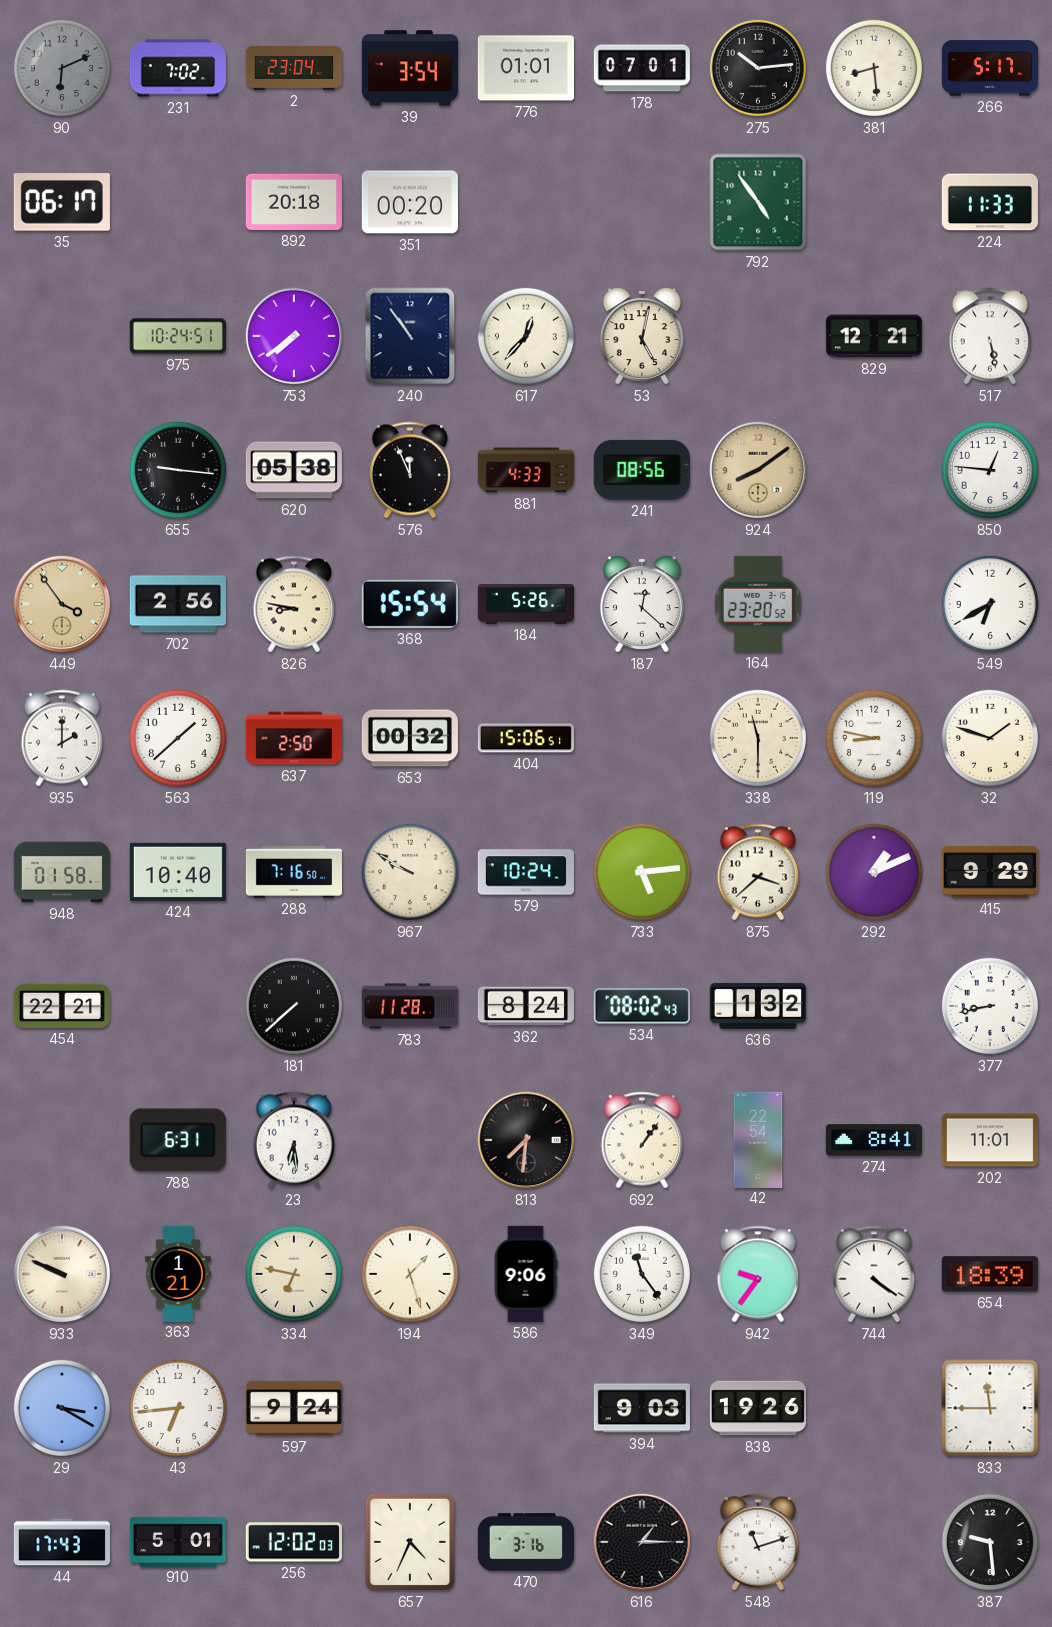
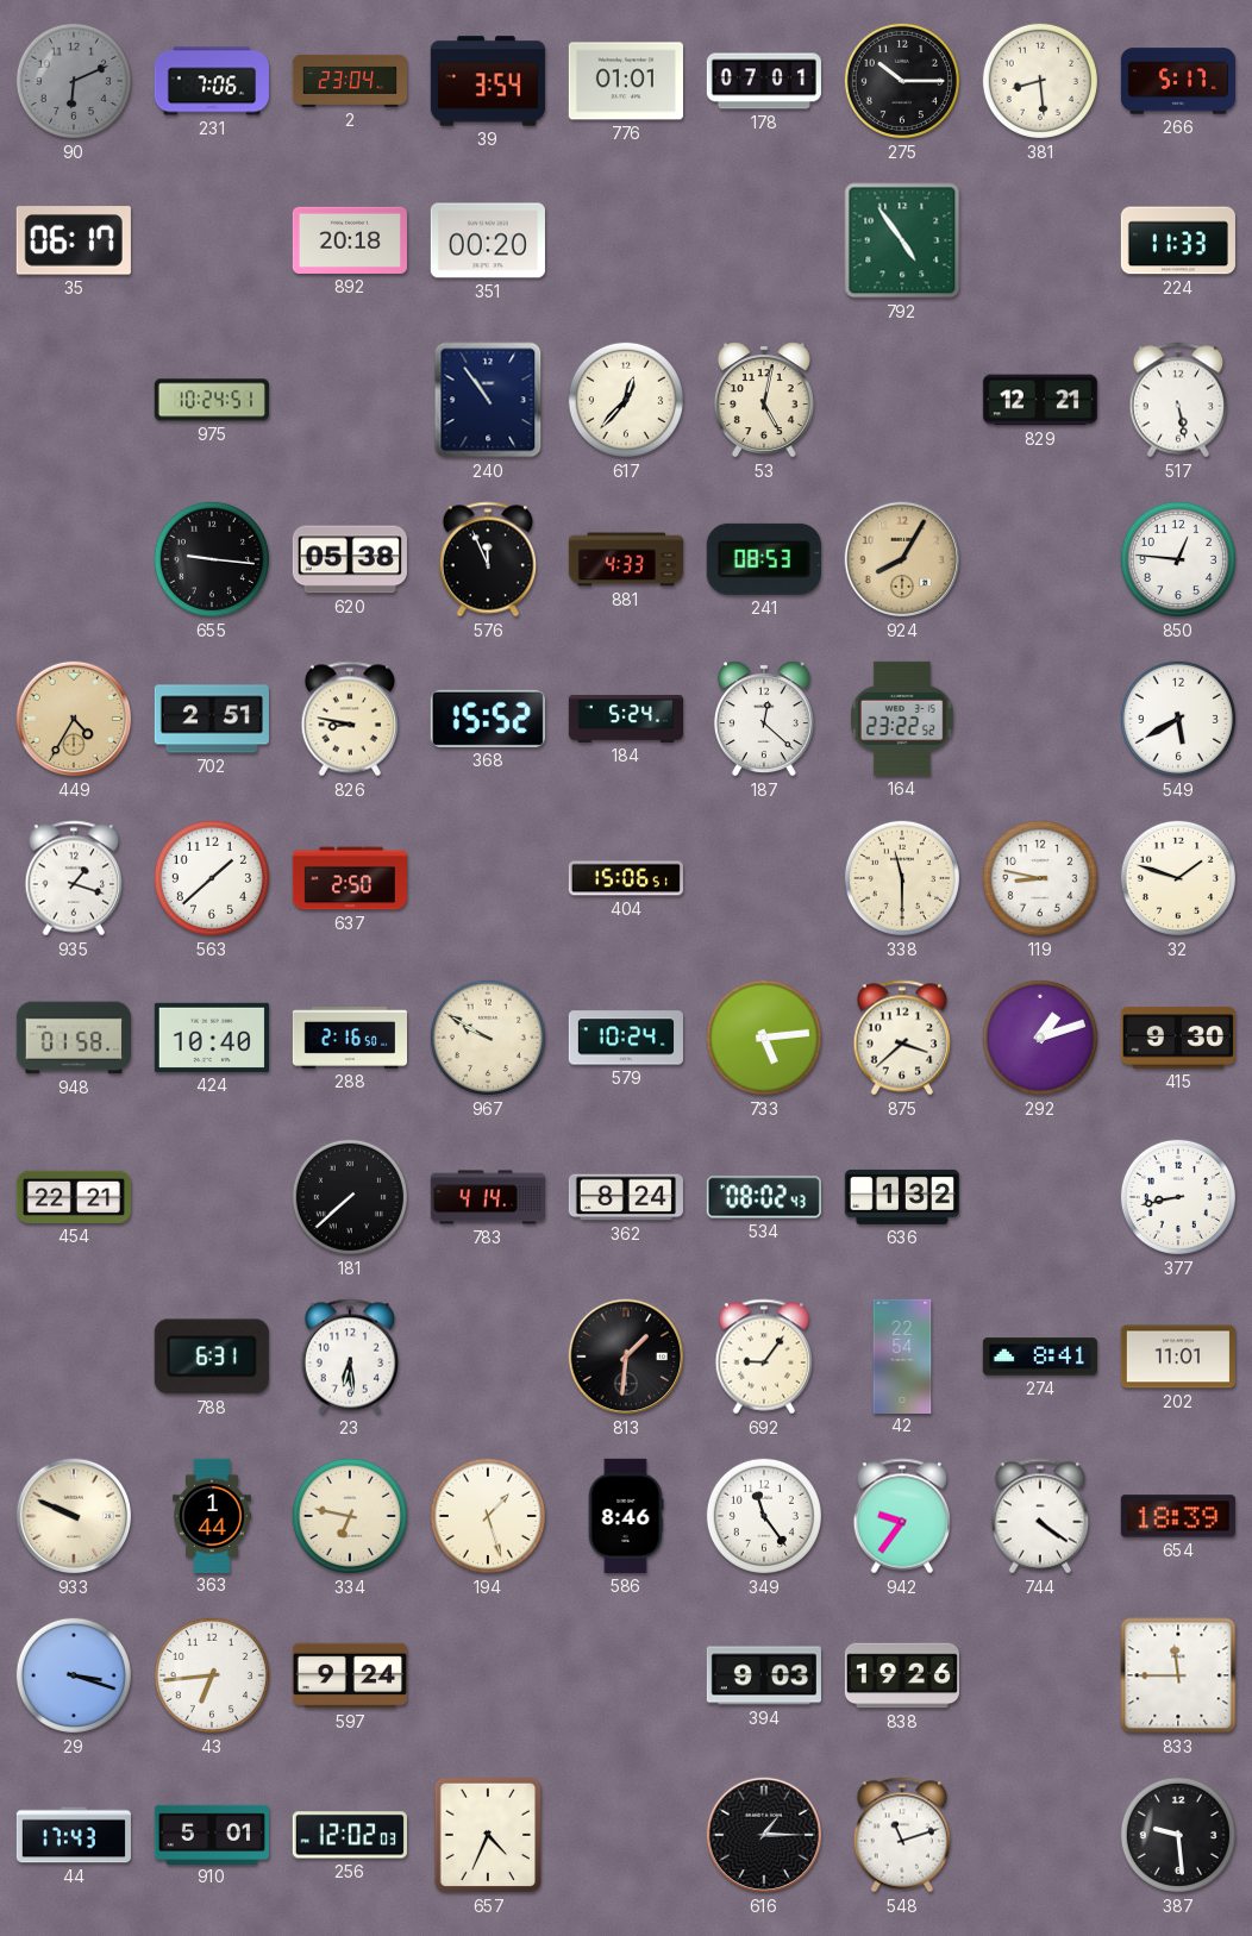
231: 7:02 -> 7:06
275: 10:14 -> 10:15
753: 7:39 -> none
241: 08:56 -> 08:53
924: 8:09 -> 8:05
449: 3:54 -> 4:35
702: 2:56 -> 2:51
368: 15:54 -> 15:52
184: 5:26 -> 5:24
164: 23:20 -> 23:22
549: 6:40 -> 5:40
935: 2:00 -> 1:18
653: 00:32 -> none
288: 7:16 -> 2:16
292: 1:11 -> 1:12
415: 9:29 -> 9:30
783: 11:28 -> 4:14
813: 7:31 -> 1:31
692: 1:06 -> 9:06
363: 1:21 -> 1:44
586: 9:06 -> 8:46
29: 3:20 -> 3:18
470: 3:16 -> none
